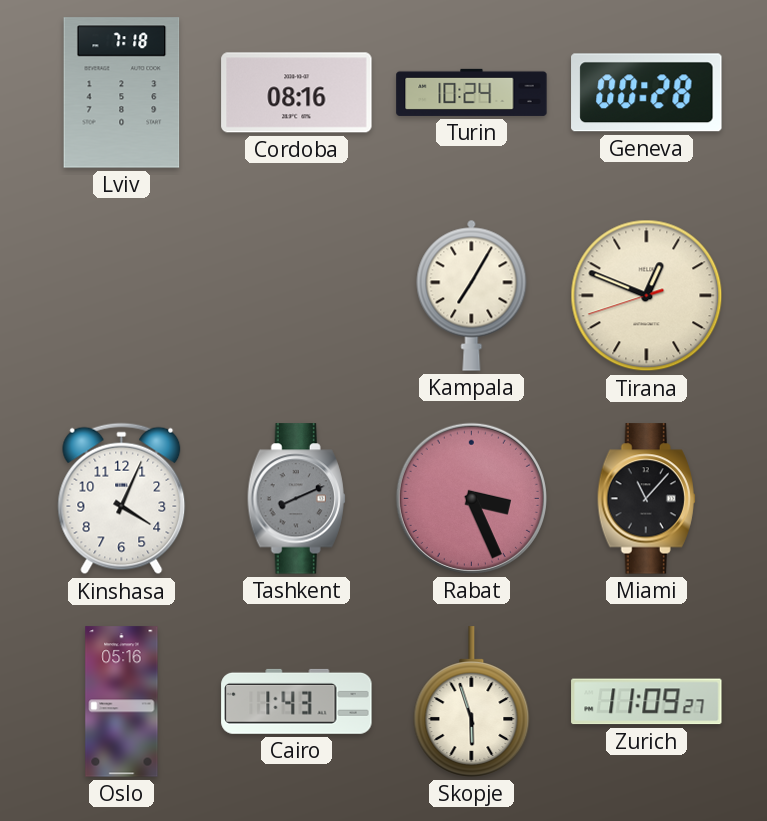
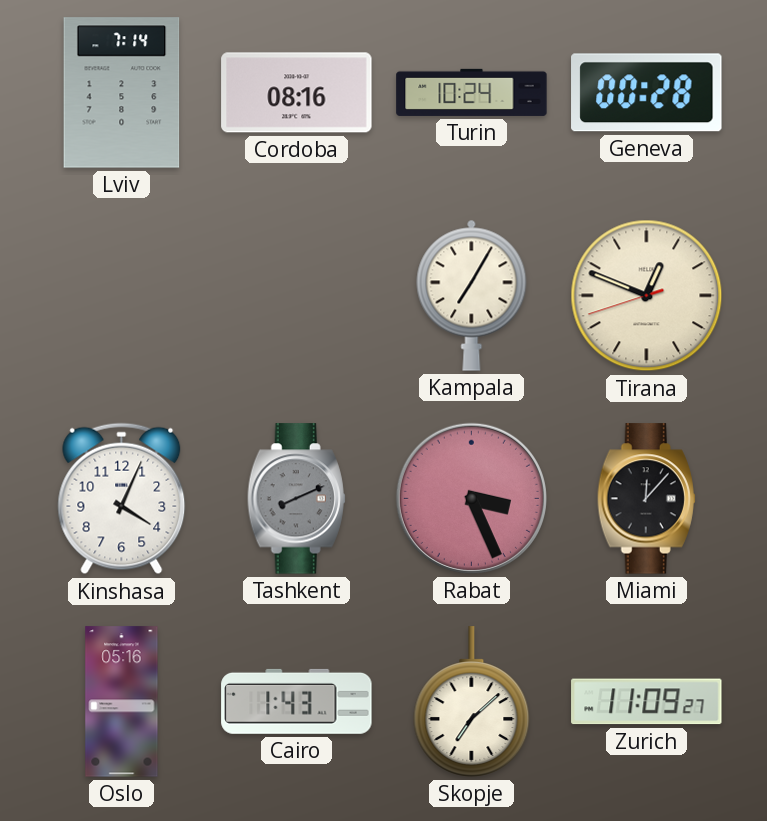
Lviv: 7:18 -> 7:14
Miami: 11:07 -> 12:07
Skopje: 5:57 -> 7:08
